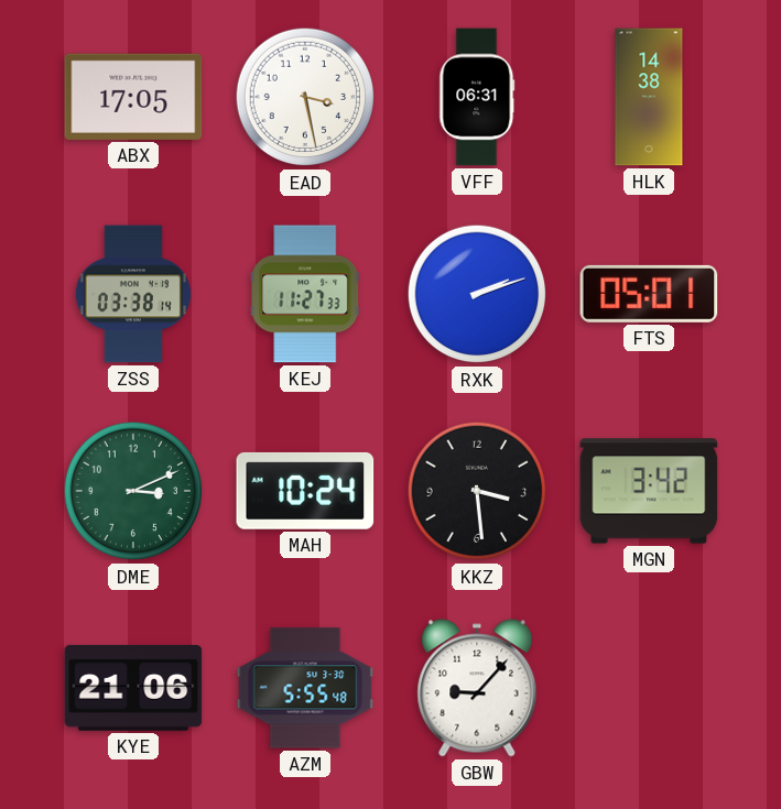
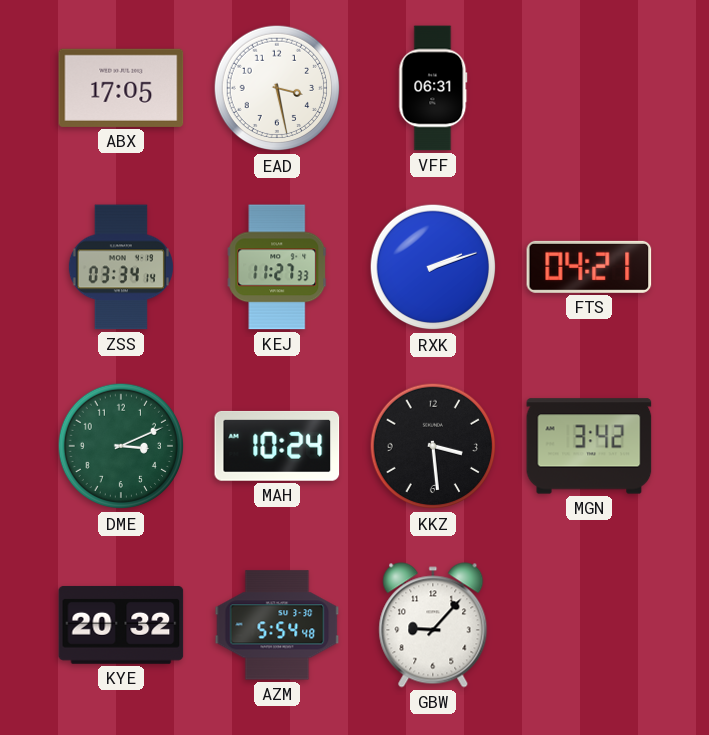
HLK: 14:38 -> none
ZSS: 03:38 -> 03:34
FTS: 05:01 -> 04:21
KYE: 21:06 -> 20:32
AZM: 5:55 -> 5:54
